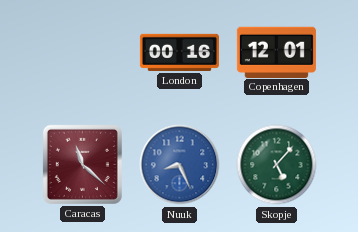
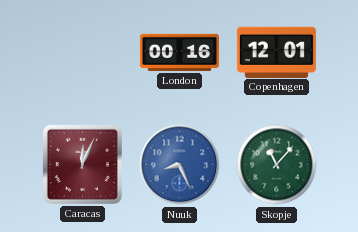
Caracas: 11:22 -> 12:04
Skopje: 5:07 -> 11:07
